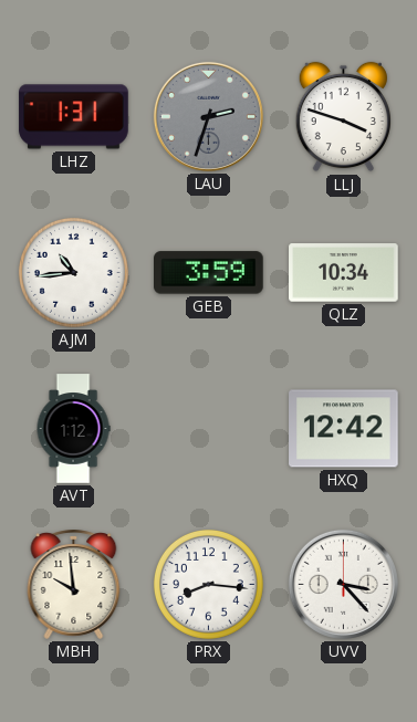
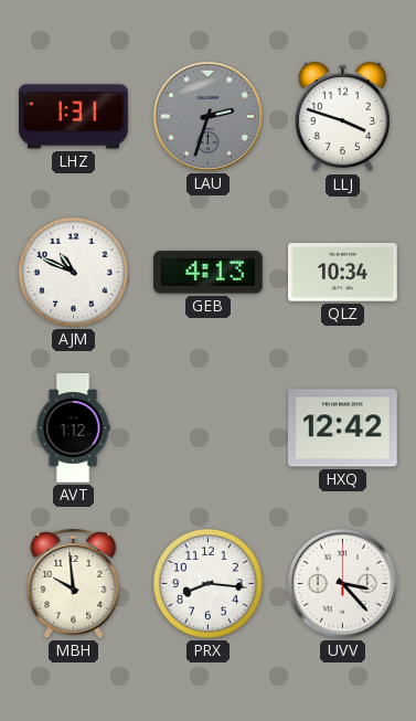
AJM: 10:44 -> 10:49
GEB: 3:59 -> 4:13
